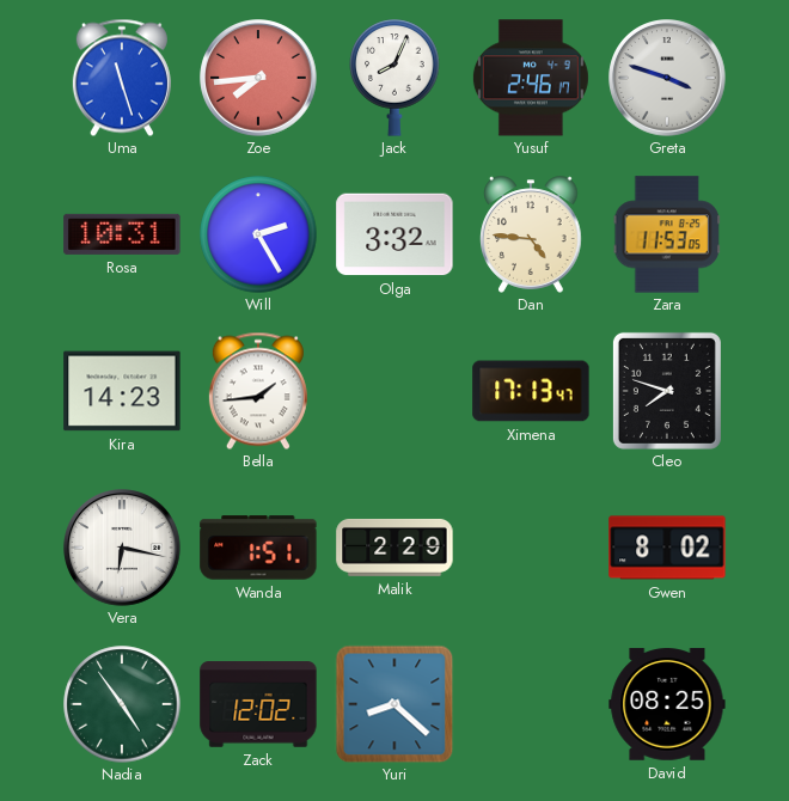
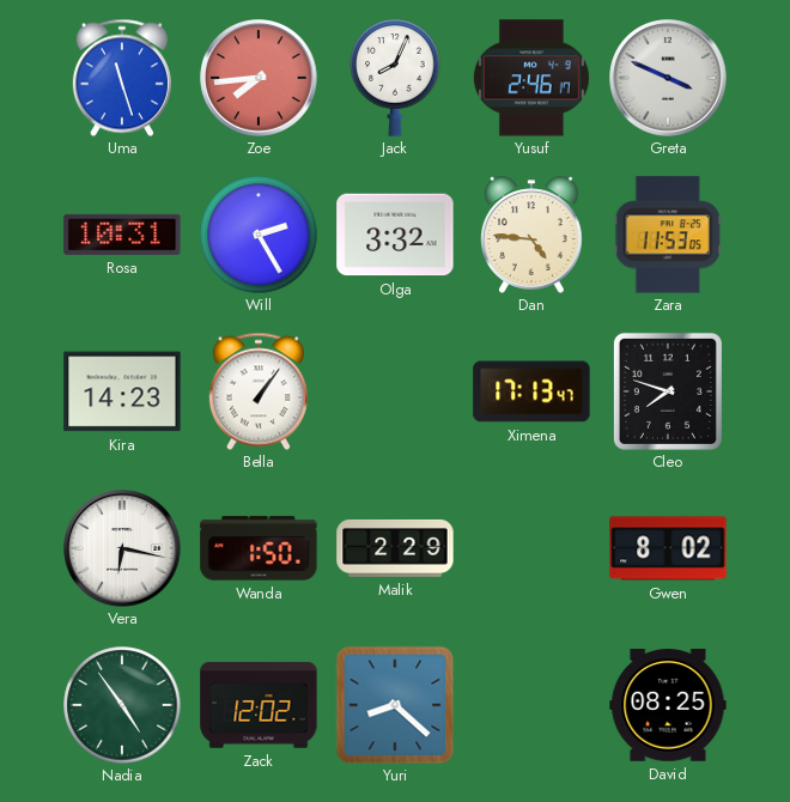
Greta: 3:48 -> 3:49
Bella: 1:44 -> 1:06
Wanda: 1:51 -> 1:50
